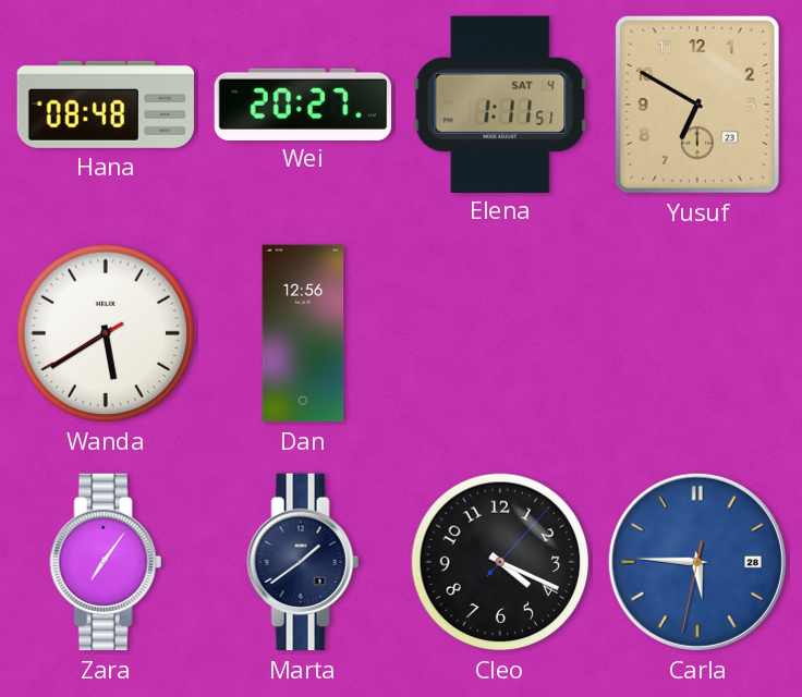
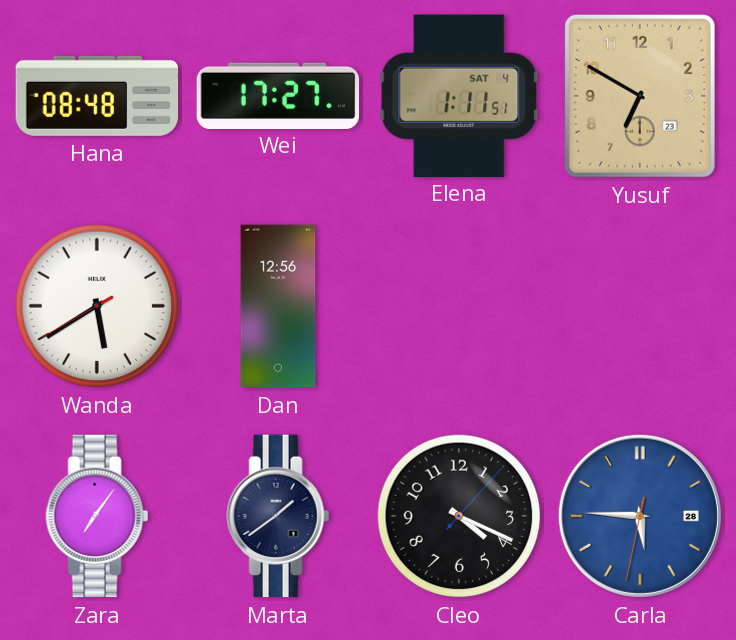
Wei: 20:27 -> 17:27
